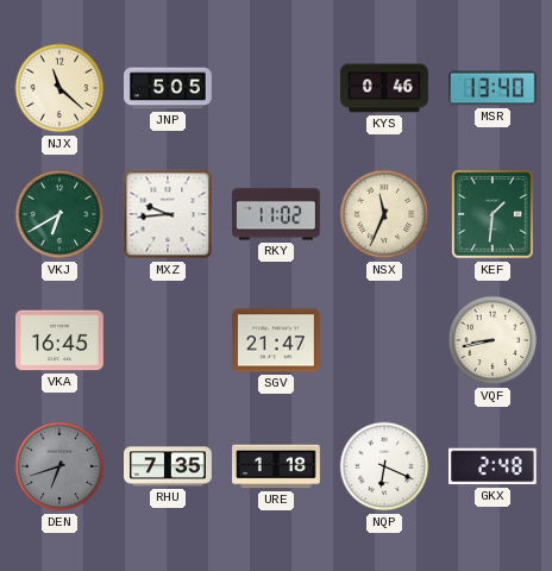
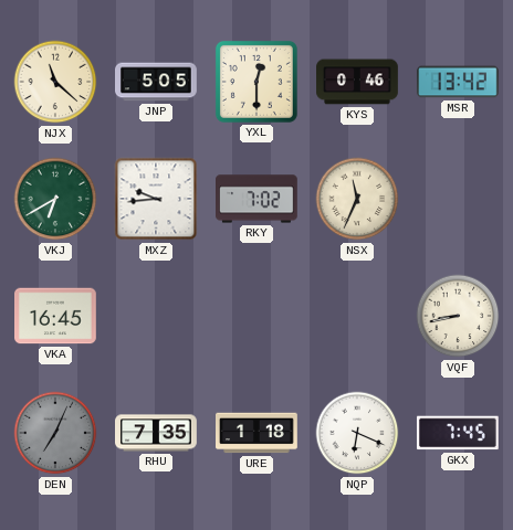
YXL: none -> 12:30
MSR: 13:40 -> 13:42
RKY: 11:02 -> 7:02
KEF: 1:31 -> none
SGV: 21:47 -> none
DEN: 6:42 -> 7:04
GKX: 2:48 -> 7:45
